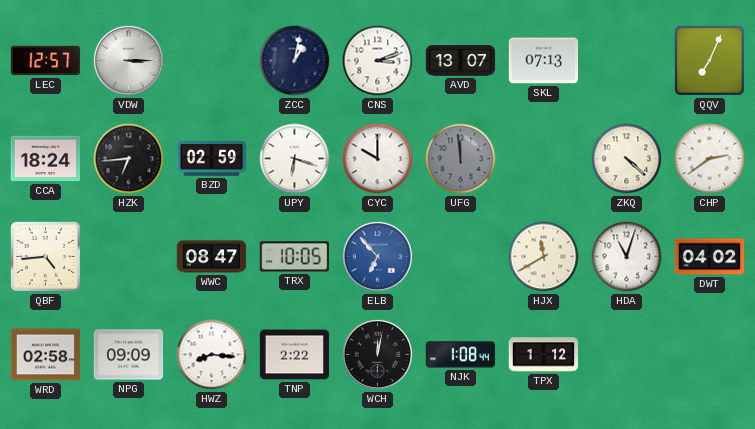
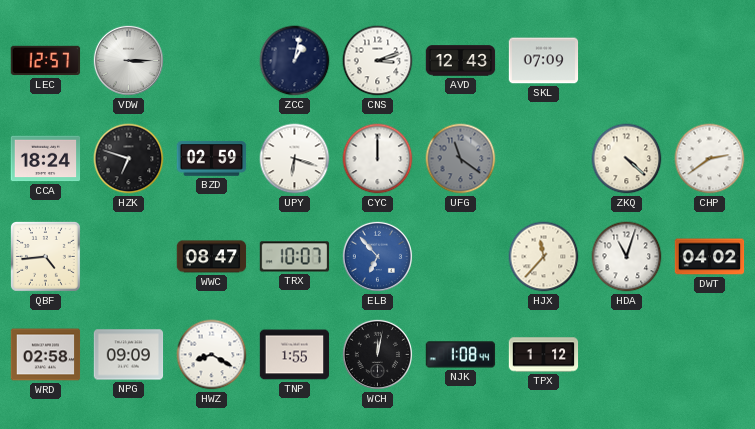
AVD: 13:07 -> 12:43
SKL: 07:13 -> 07:09
QQV: 7:04 -> none
HZK: 6:44 -> 6:48
CYC: 10:00 -> 12:00
UFG: 11:59 -> 11:21
TRX: 10:05 -> 10:07
HJX: 11:40 -> 11:37
HWZ: 8:16 -> 8:20
TNP: 2:22 -> 1:55
